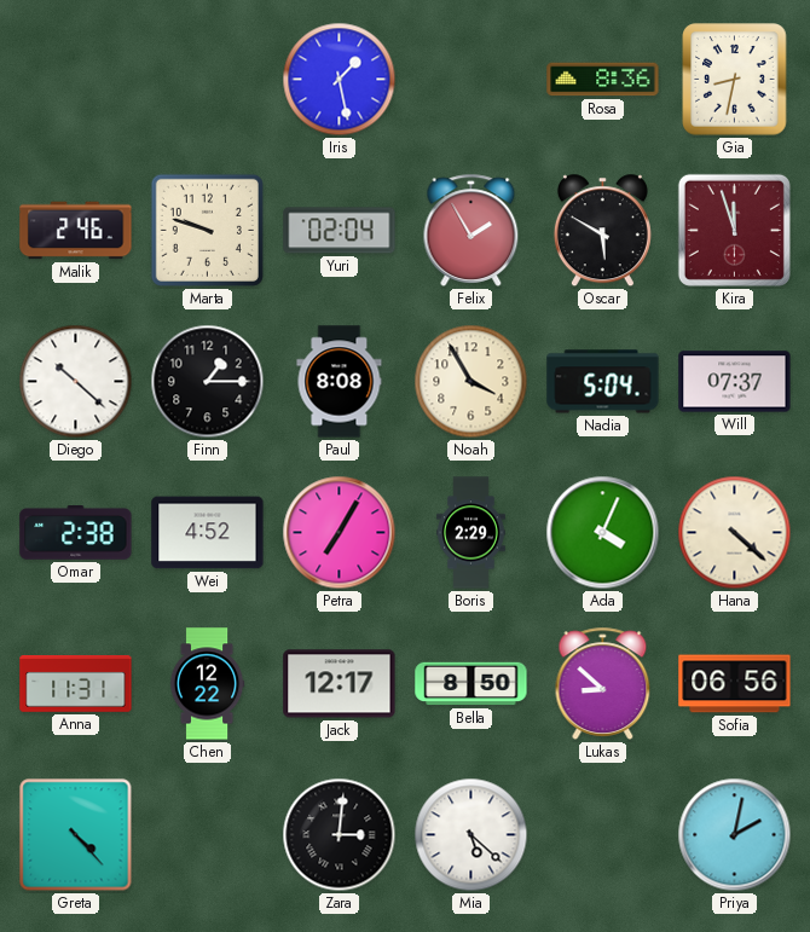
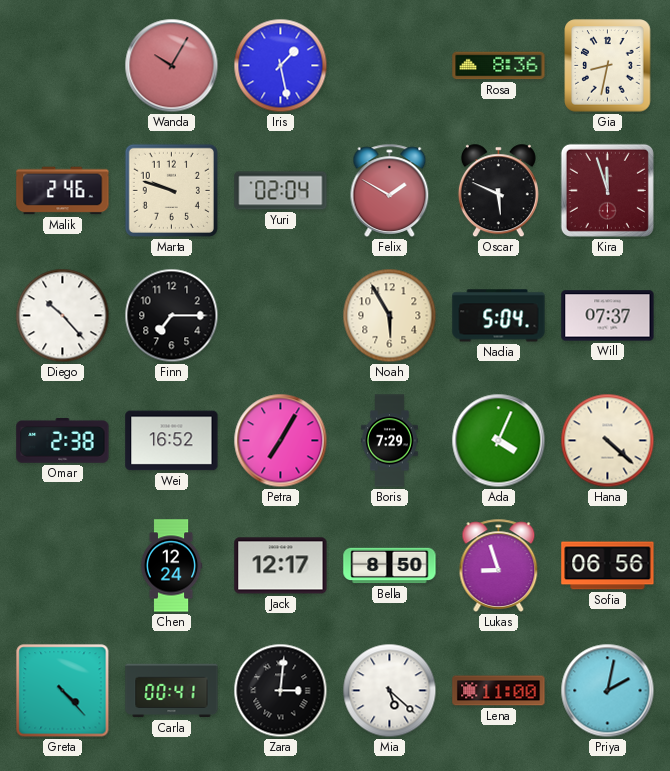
Wanda: none -> 10:05
Felix: 1:55 -> 1:50
Oscar: 5:50 -> 5:49
Diego: 10:22 -> 10:23
Finn: 1:15 -> 7:15
Paul: 8:08 -> none
Noah: 3:55 -> 5:55
Wei: 4:52 -> 16:52
Boris: 2:29 -> 7:29
Anna: 11:31 -> none
Chen: 12:22 -> 12:24
Lukas: 8:52 -> 8:57
Carla: none -> 00:41
Lena: none -> 11:00
